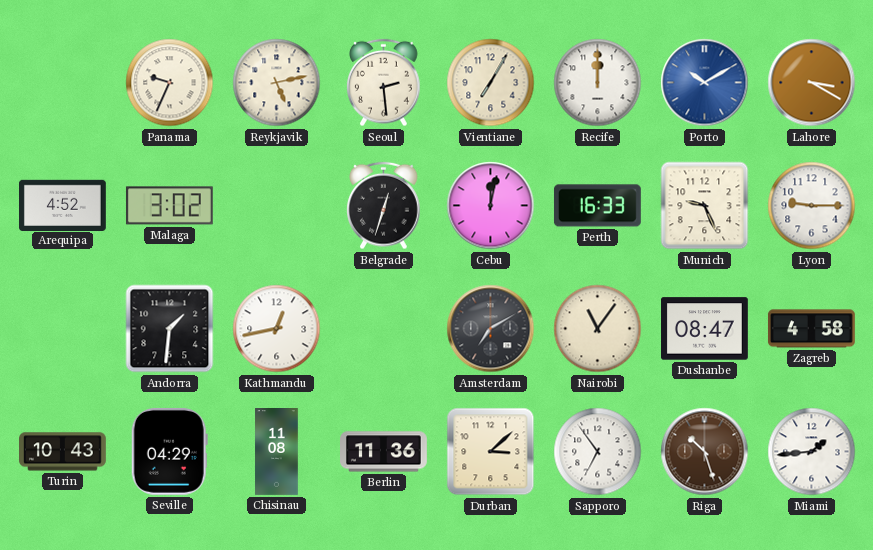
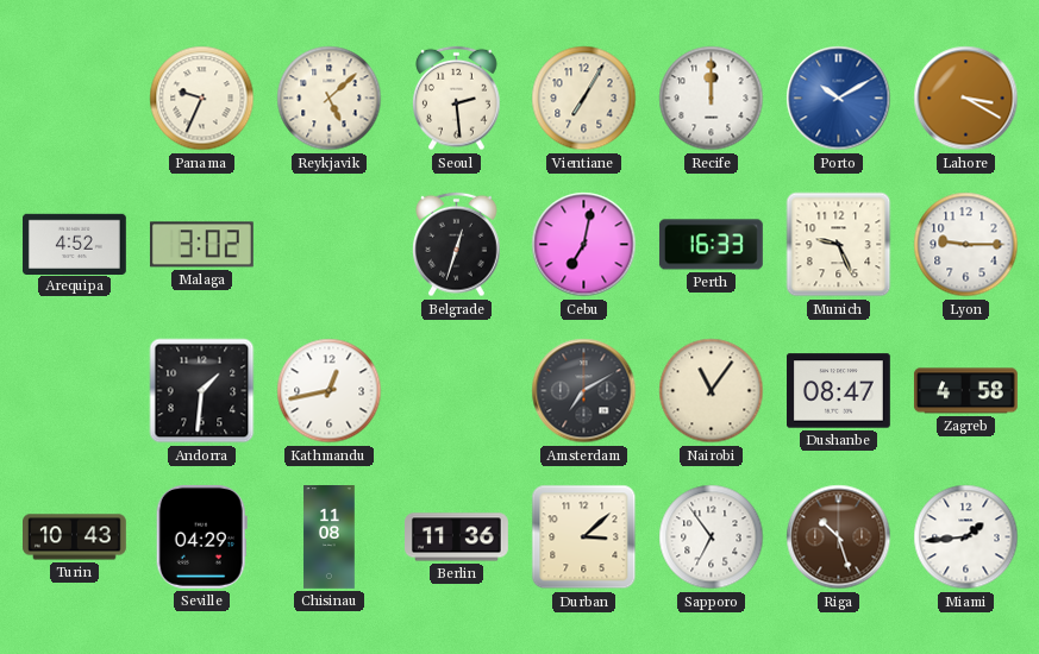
Reykjavik: 5:13 -> 5:08
Cebu: 12:02 -> 7:02
